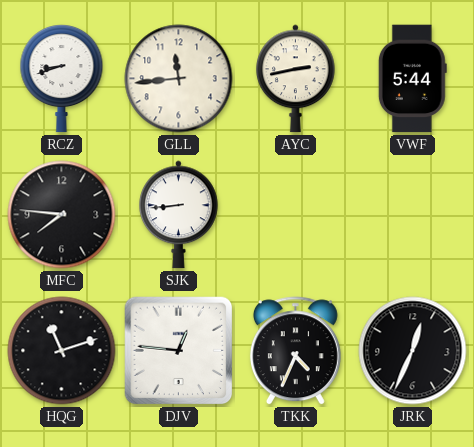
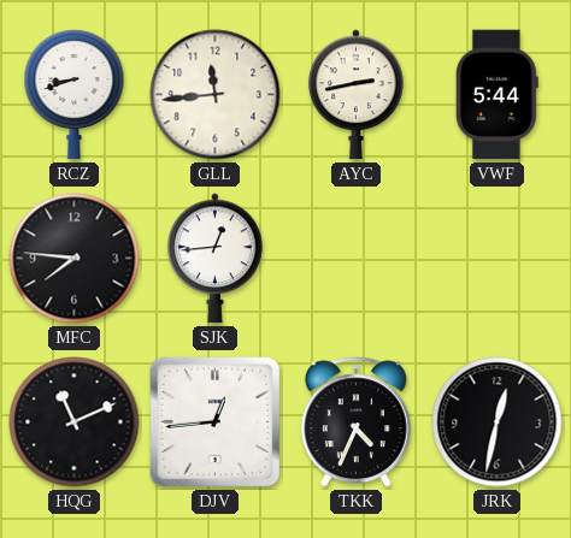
SJK: 8:44 -> 12:44
HQG: 11:12 -> 11:11
DJV: 12:46 -> 12:44
JRK: 12:34 -> 12:32
